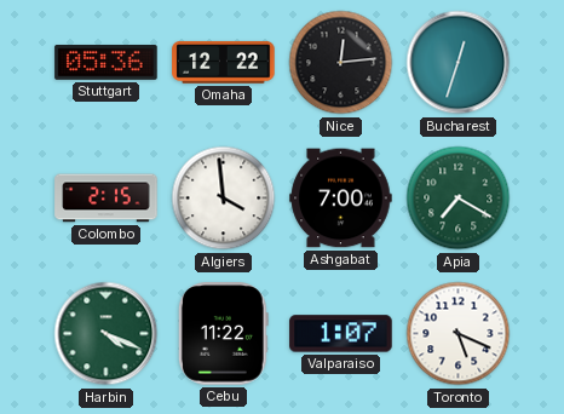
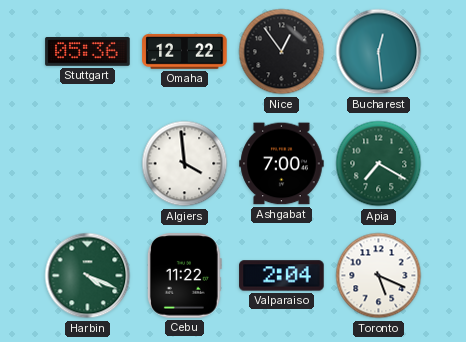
Nice: 12:14 -> 12:54
Bucharest: 12:33 -> 12:29
Colombo: 2:15 -> none
Valparaiso: 1:07 -> 2:04
